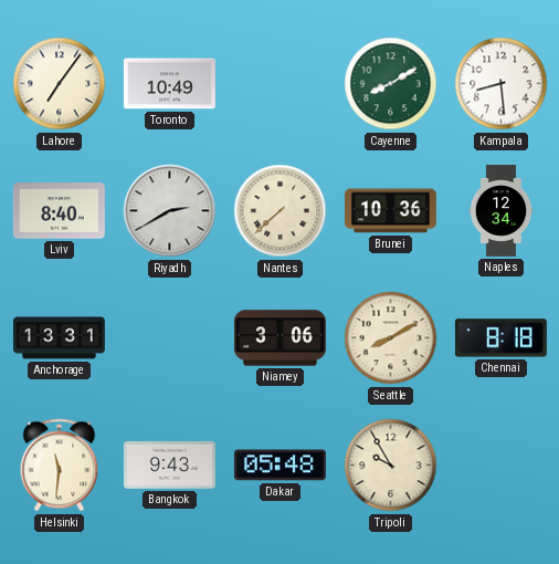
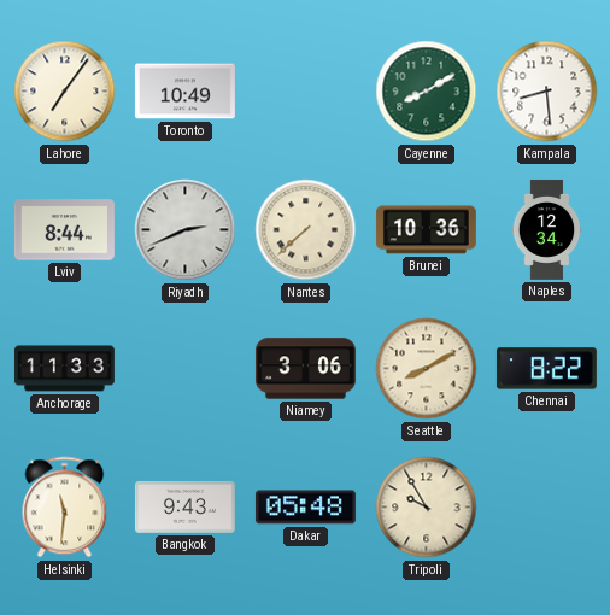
Lviv: 8:40 -> 8:44
Riyadh: 2:40 -> 2:41
Anchorage: 13:31 -> 11:33
Chennai: 8:18 -> 8:22
